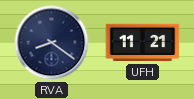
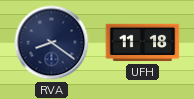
UFH: 11:21 -> 11:18
